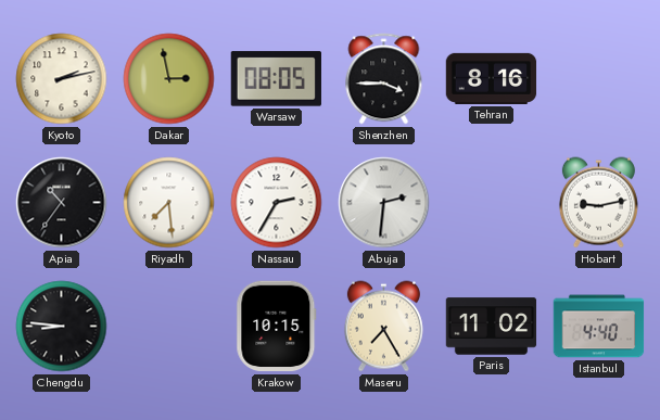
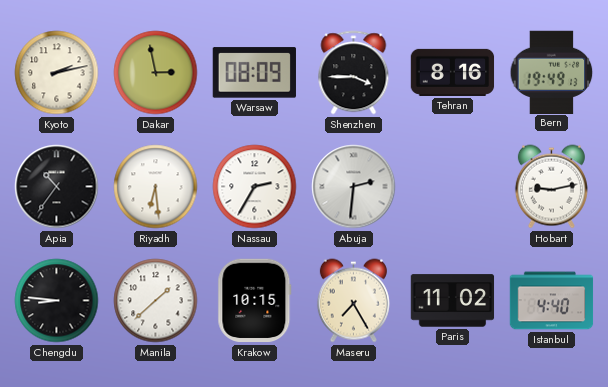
Warsaw: 08:05 -> 08:09
Bern: none -> 19:49
Riyadh: 7:29 -> 6:29
Manila: none -> 1:38
